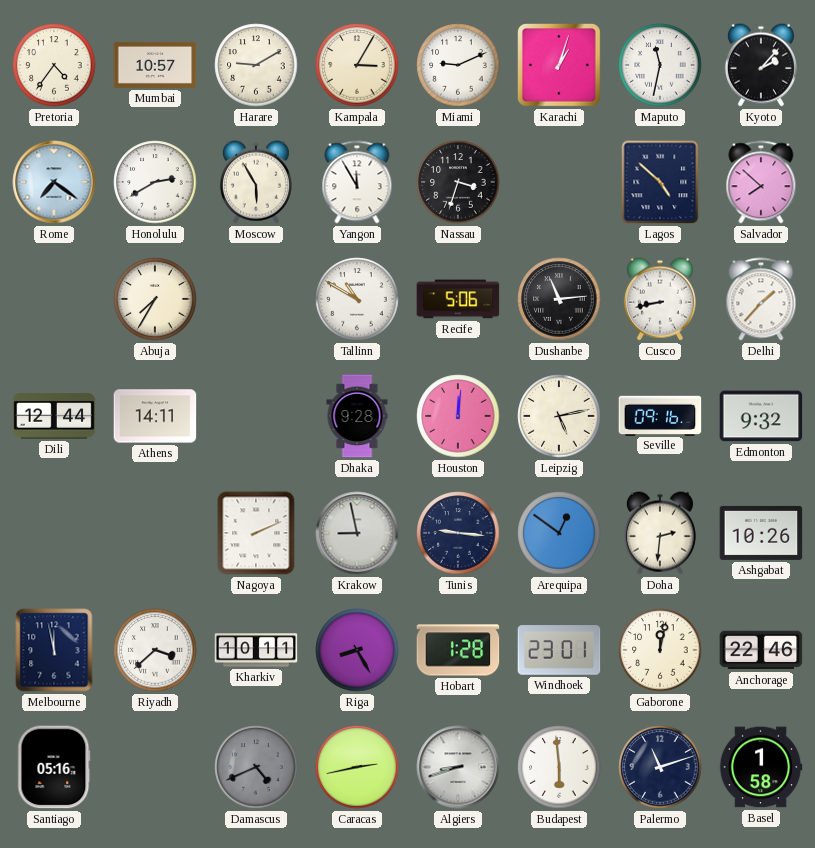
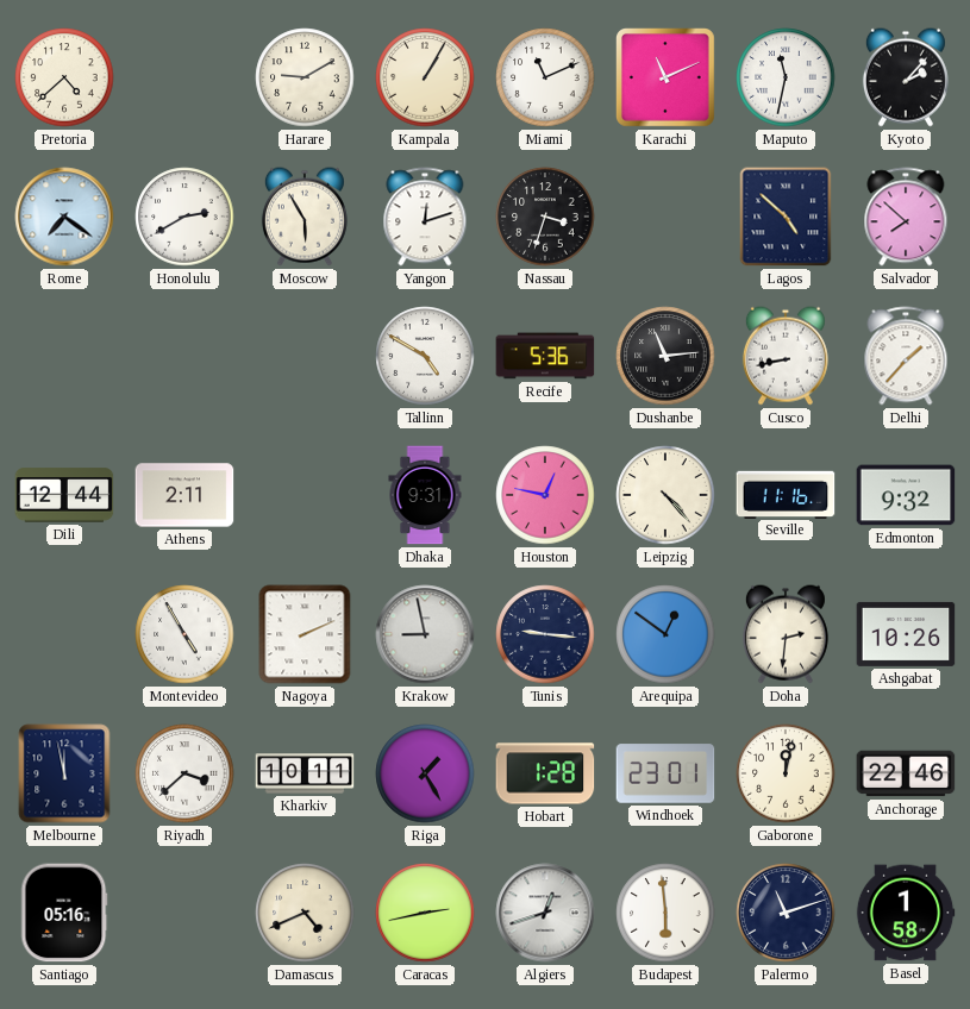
Pretoria: 4:36 -> 4:38
Mumbai: 10:57 -> none
Kampala: 3:05 -> 1:05
Miami: 9:11 -> 11:11
Karachi: 1:03 -> 11:11
Yangon: 11:55 -> 12:12
Abuja: 7:35 -> none
Tallinn: 10:50 -> 4:50
Recife: 5:06 -> 5:36
Athens: 14:11 -> 2:11
Dhaka: 9:28 -> 9:31
Houston: 12:01 -> 12:47
Leipzig: 5:13 -> 4:23
Seville: 09:16 -> 11:16
Montevideo: none -> 4:55
Riga: 8:25 -> 1:25
Damascus dial: grey -> cream
Algiers: 8:42 -> 12:42
